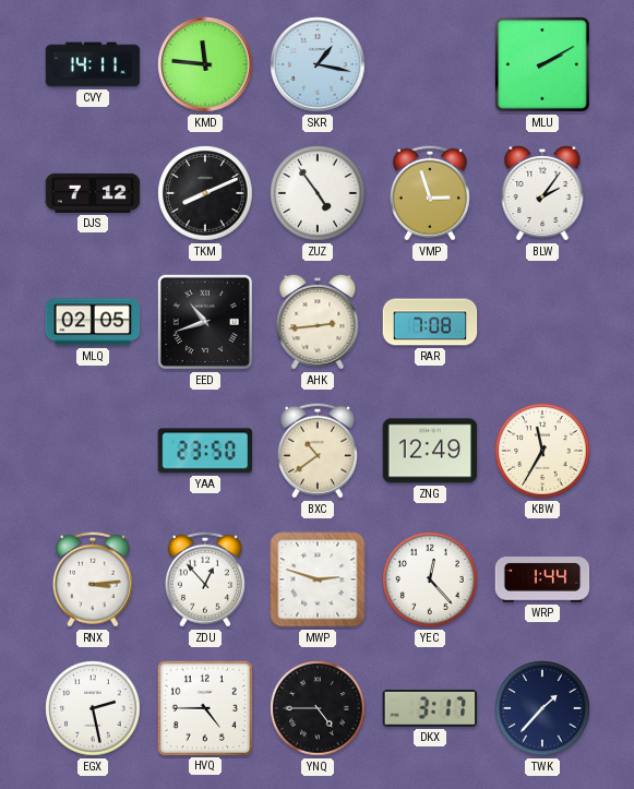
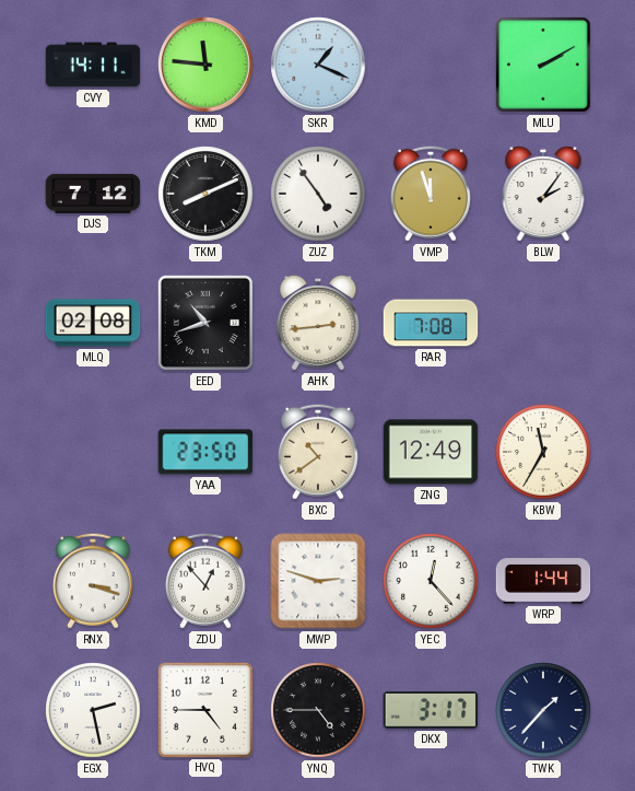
SKR: 1:17 -> 1:19
VMP: 2:57 -> 11:57
MLQ: 02:05 -> 02:08
RNX: 3:14 -> 3:18
